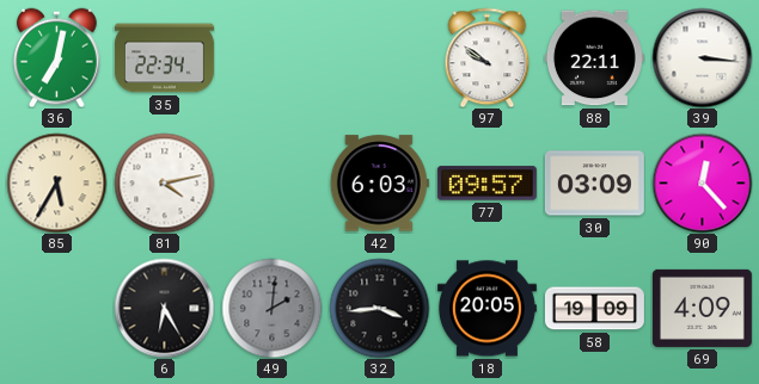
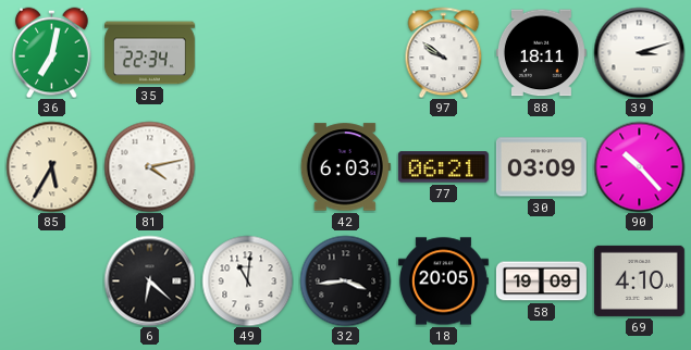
88: 22:11 -> 18:11
39: 3:16 -> 3:12
77: 09:57 -> 06:21
90: 12:23 -> 10:23
6: 6:25 -> 6:22
49: 2:01 -> 11:01
49 dial: grey -> white
69: 4:09 -> 4:10
